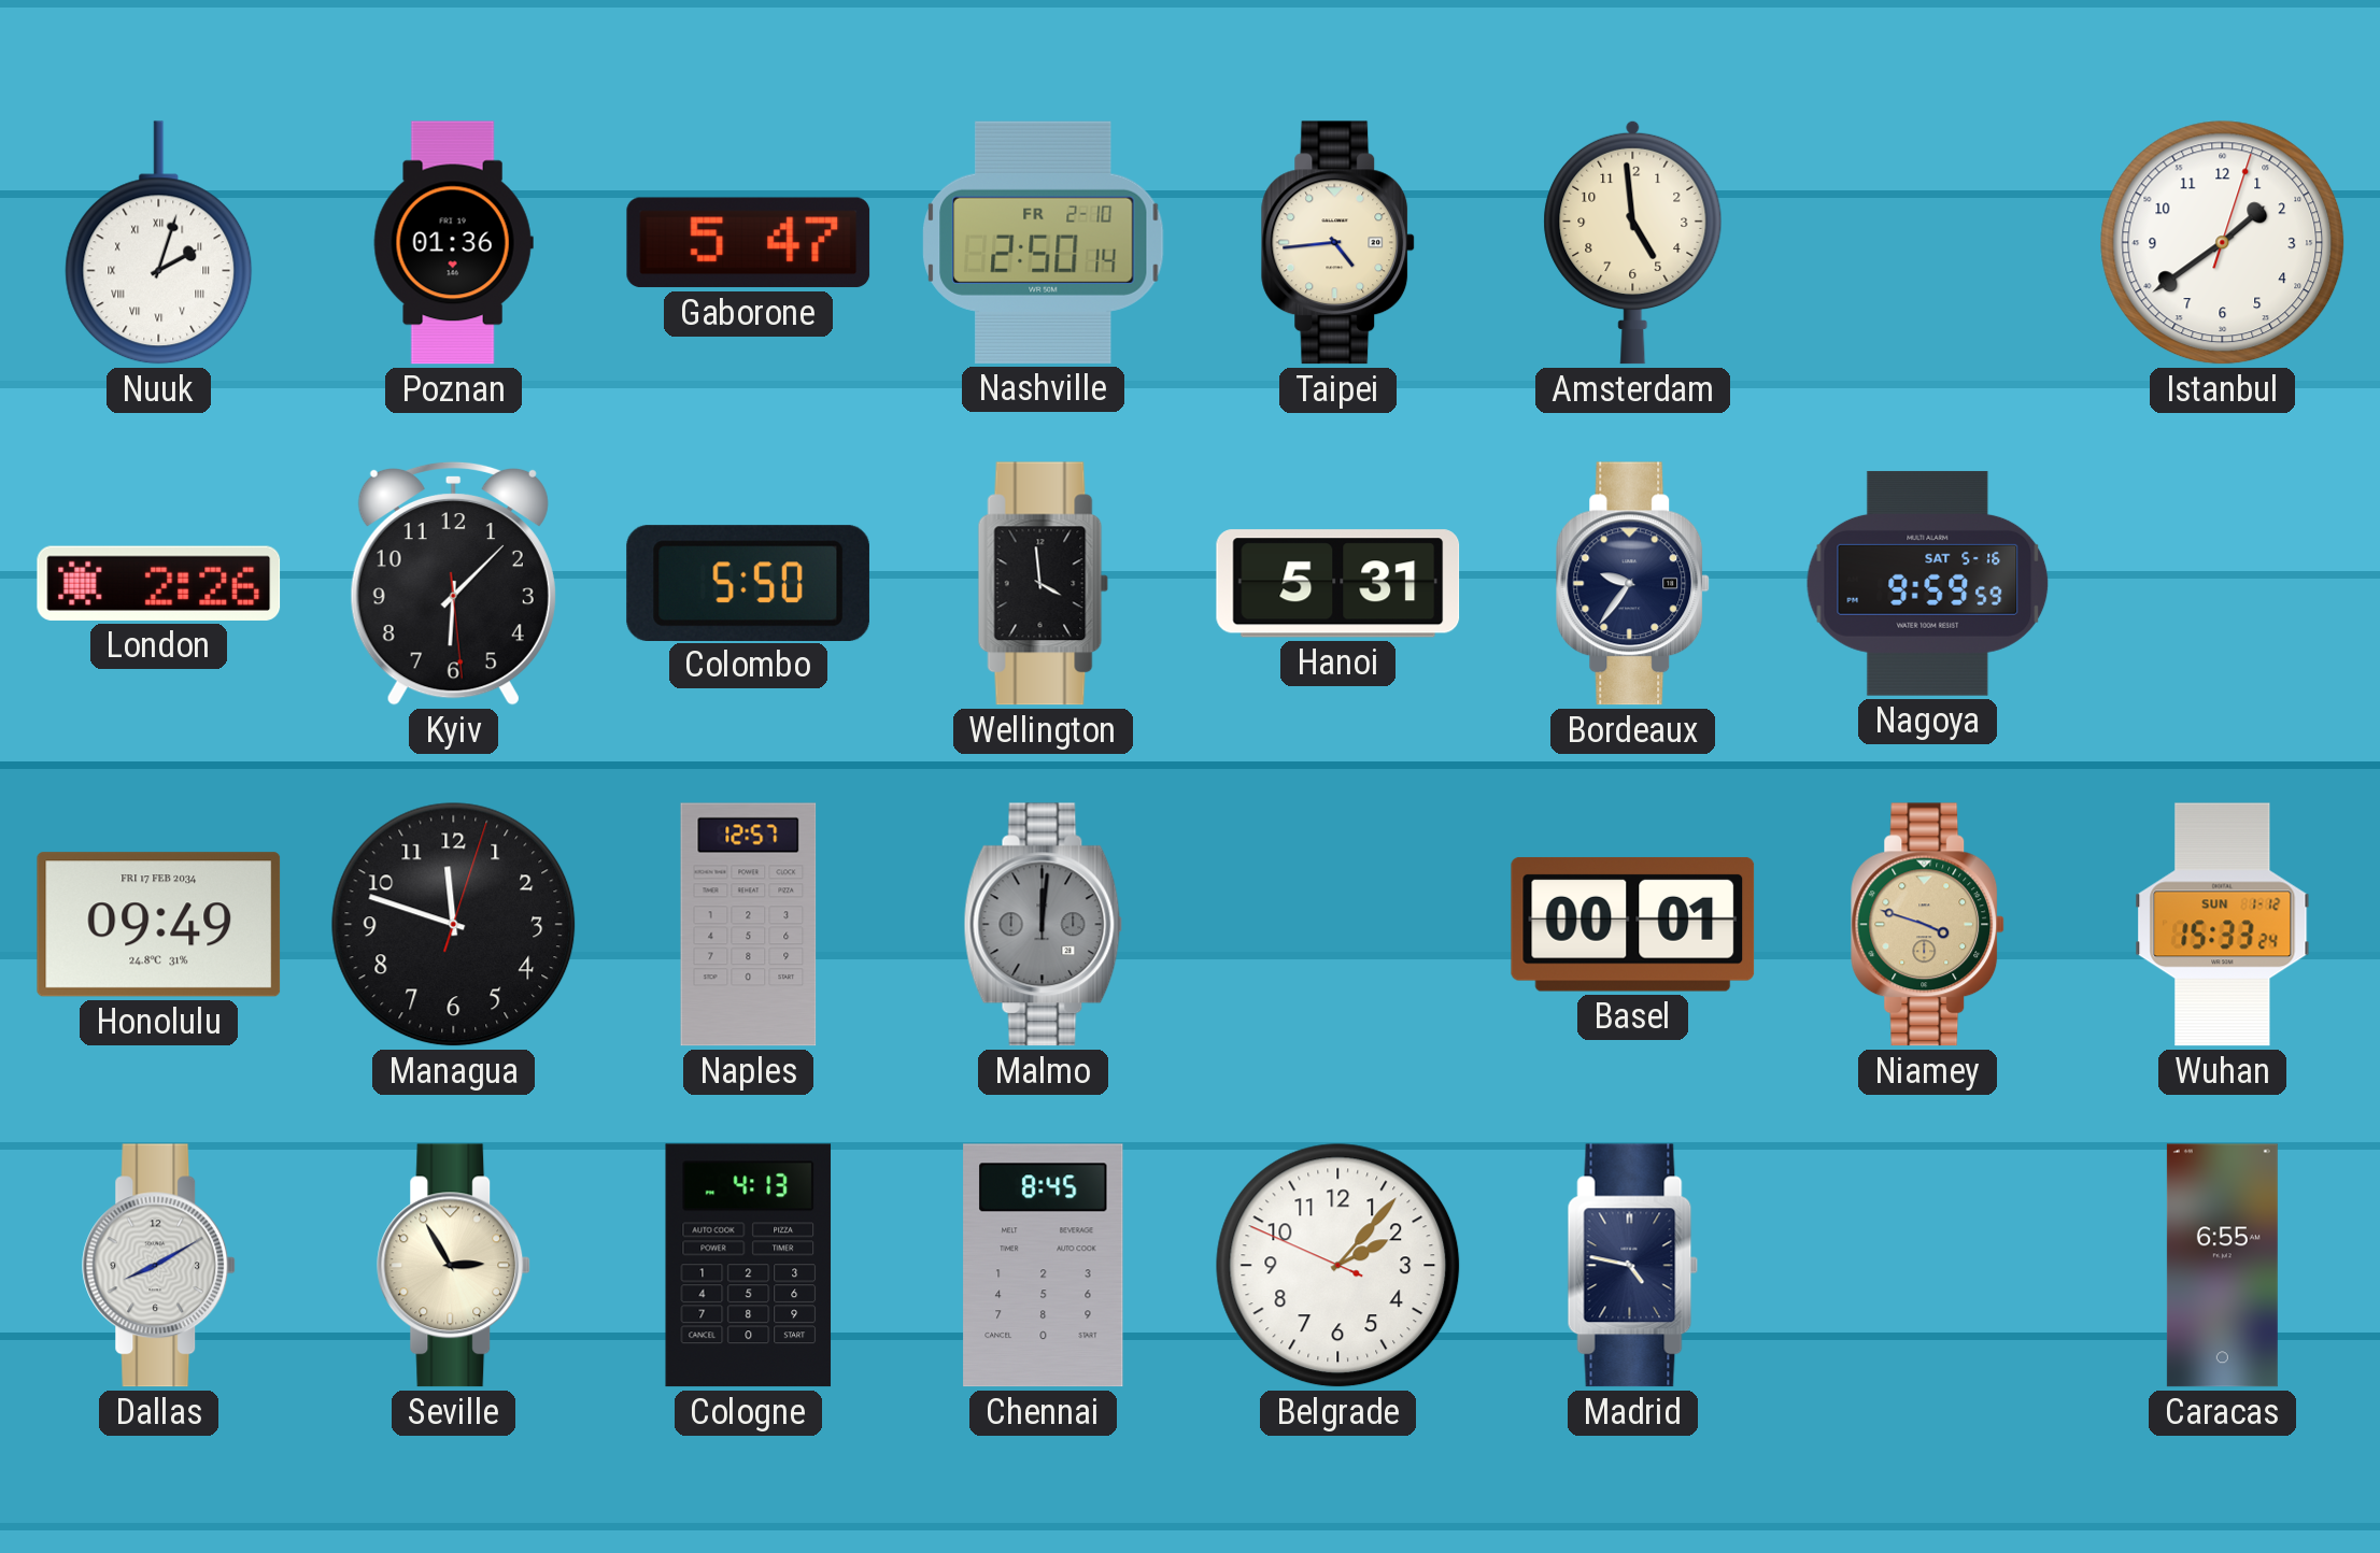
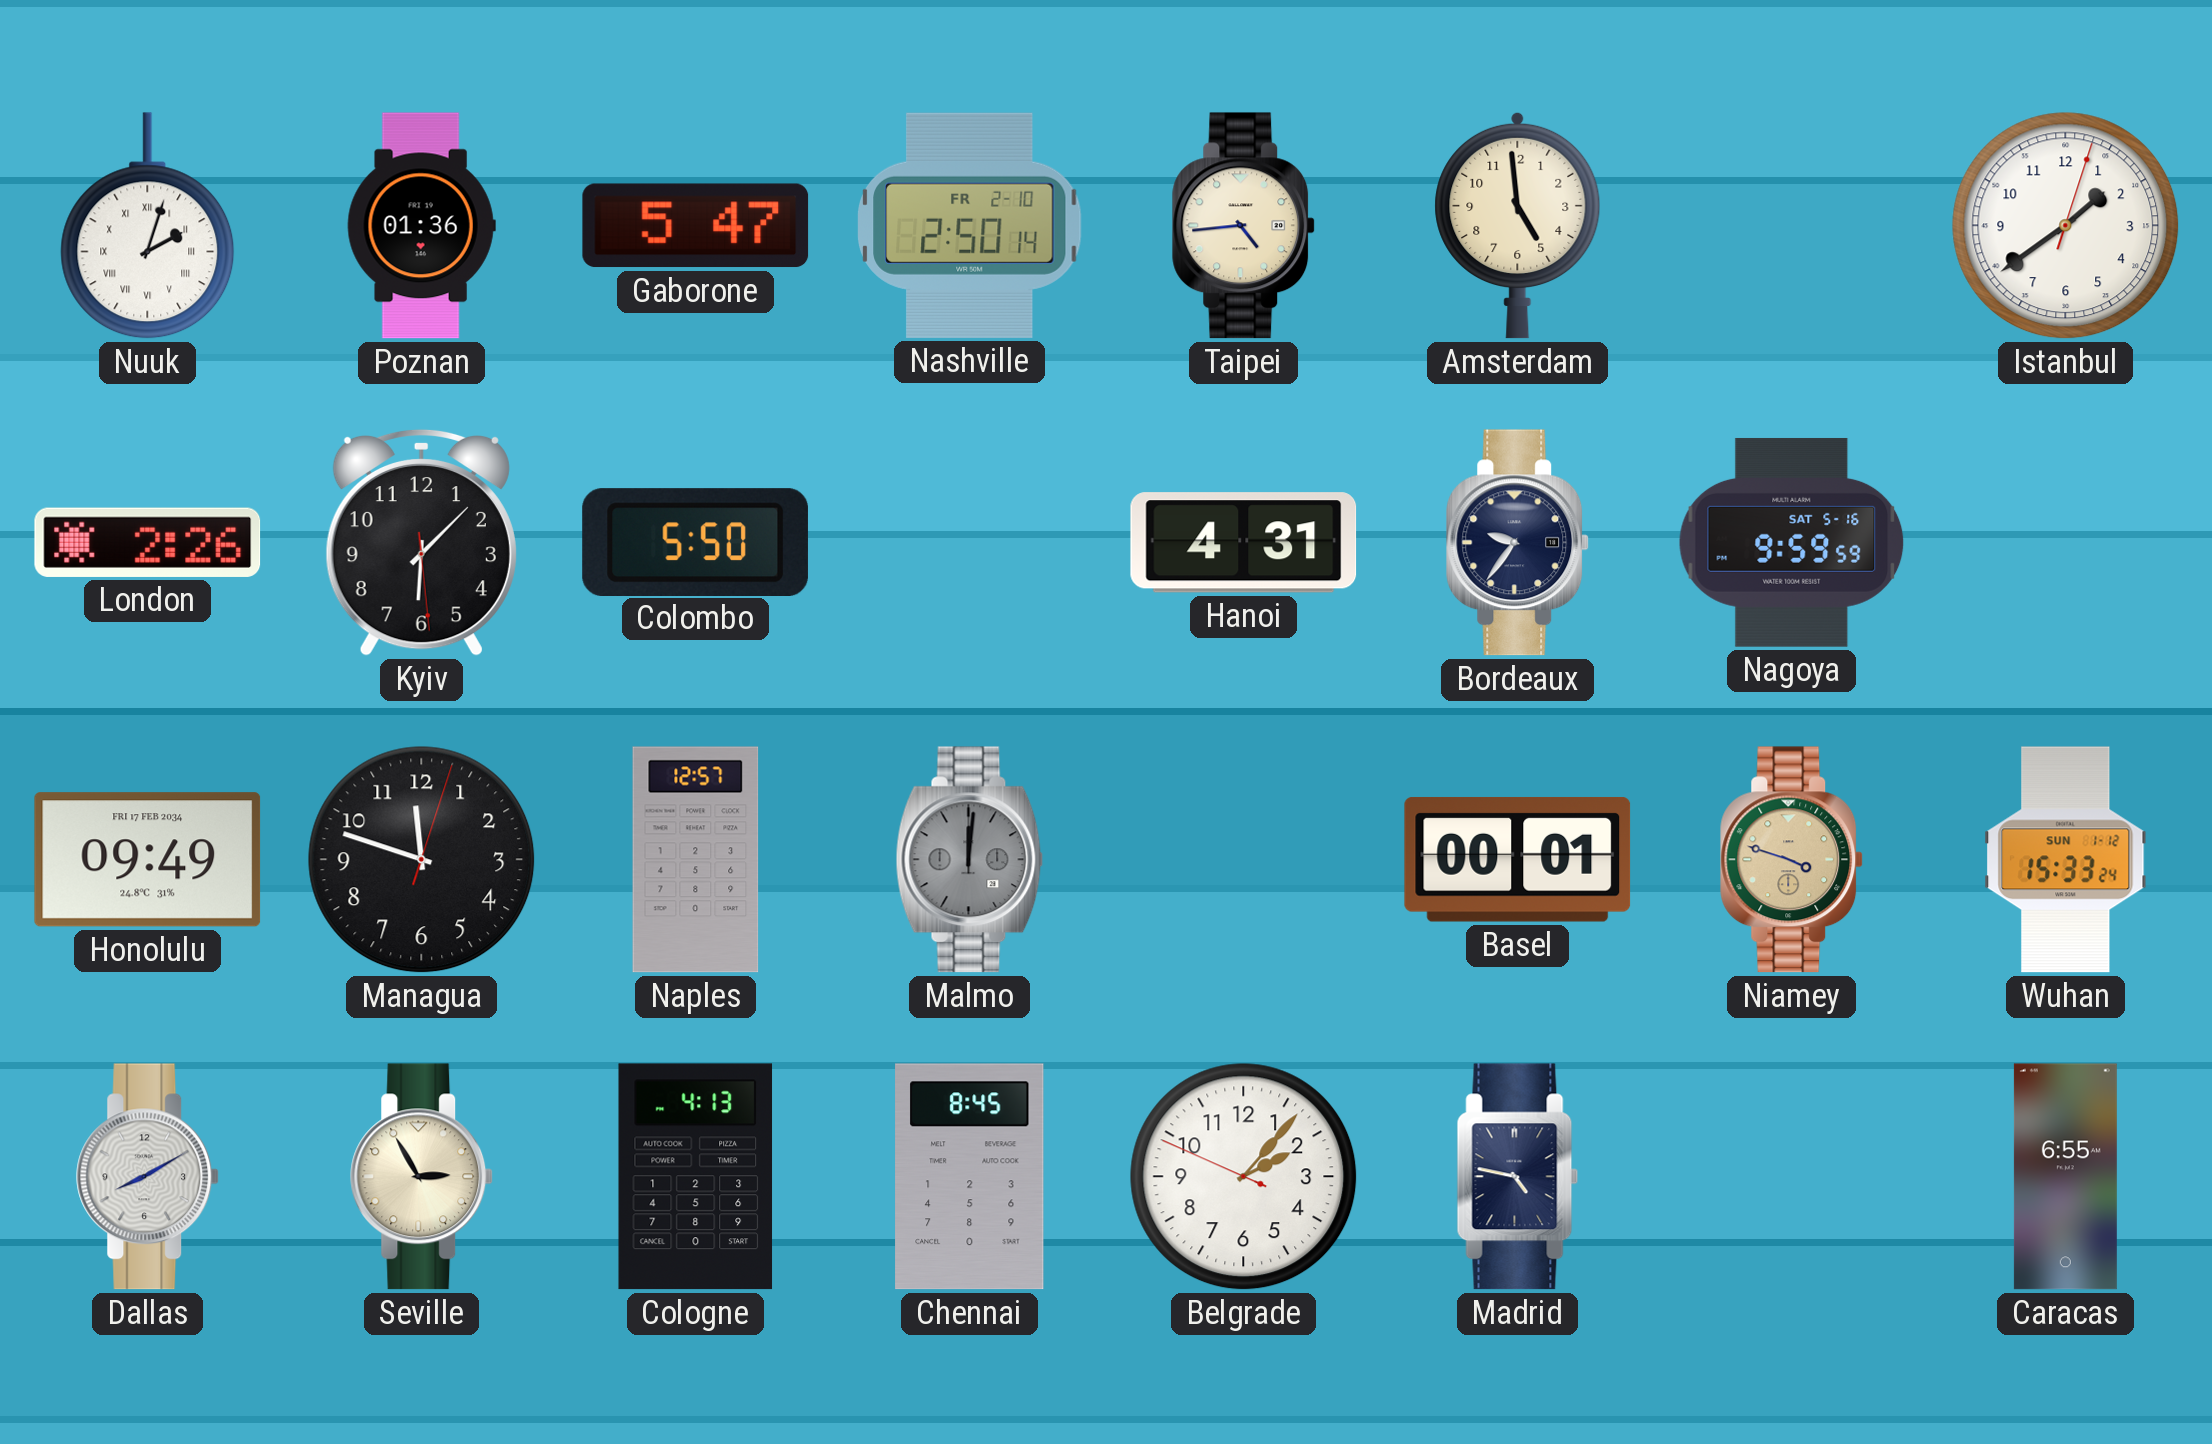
Wellington: 3:59 -> none
Hanoi: 5:31 -> 4:31
